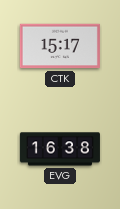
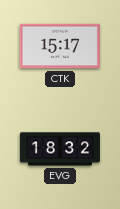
EVG: 16:38 -> 18:32
